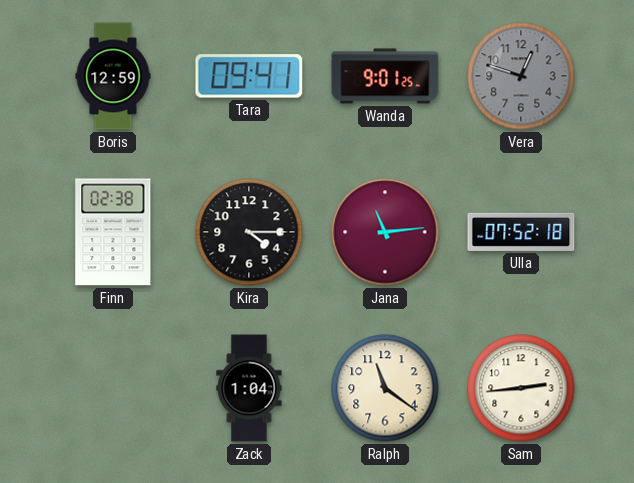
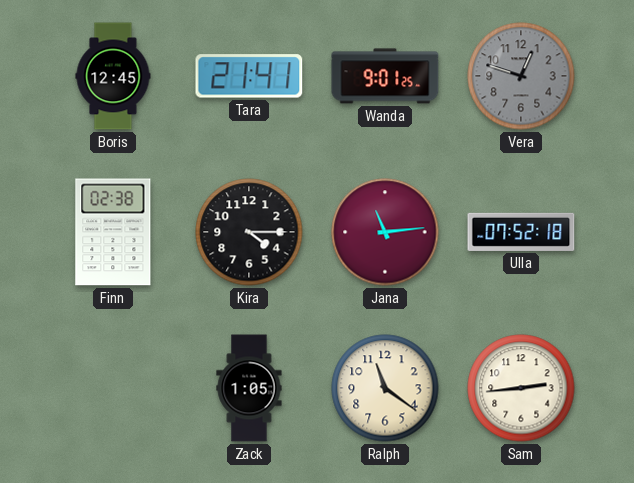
Boris: 12:59 -> 12:45
Tara: 09:41 -> 21:41
Zack: 1:04 -> 1:05
